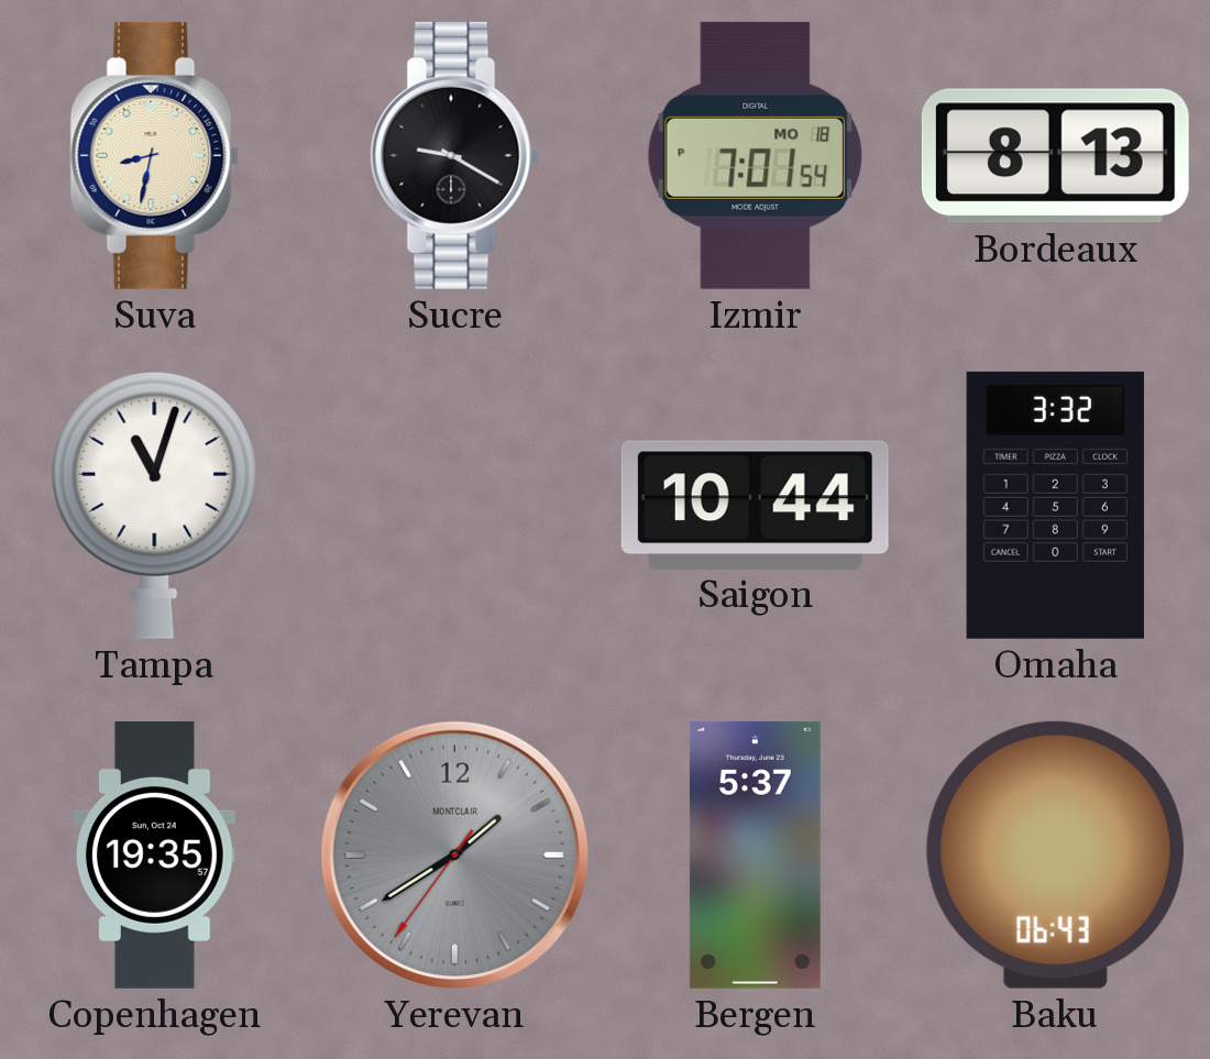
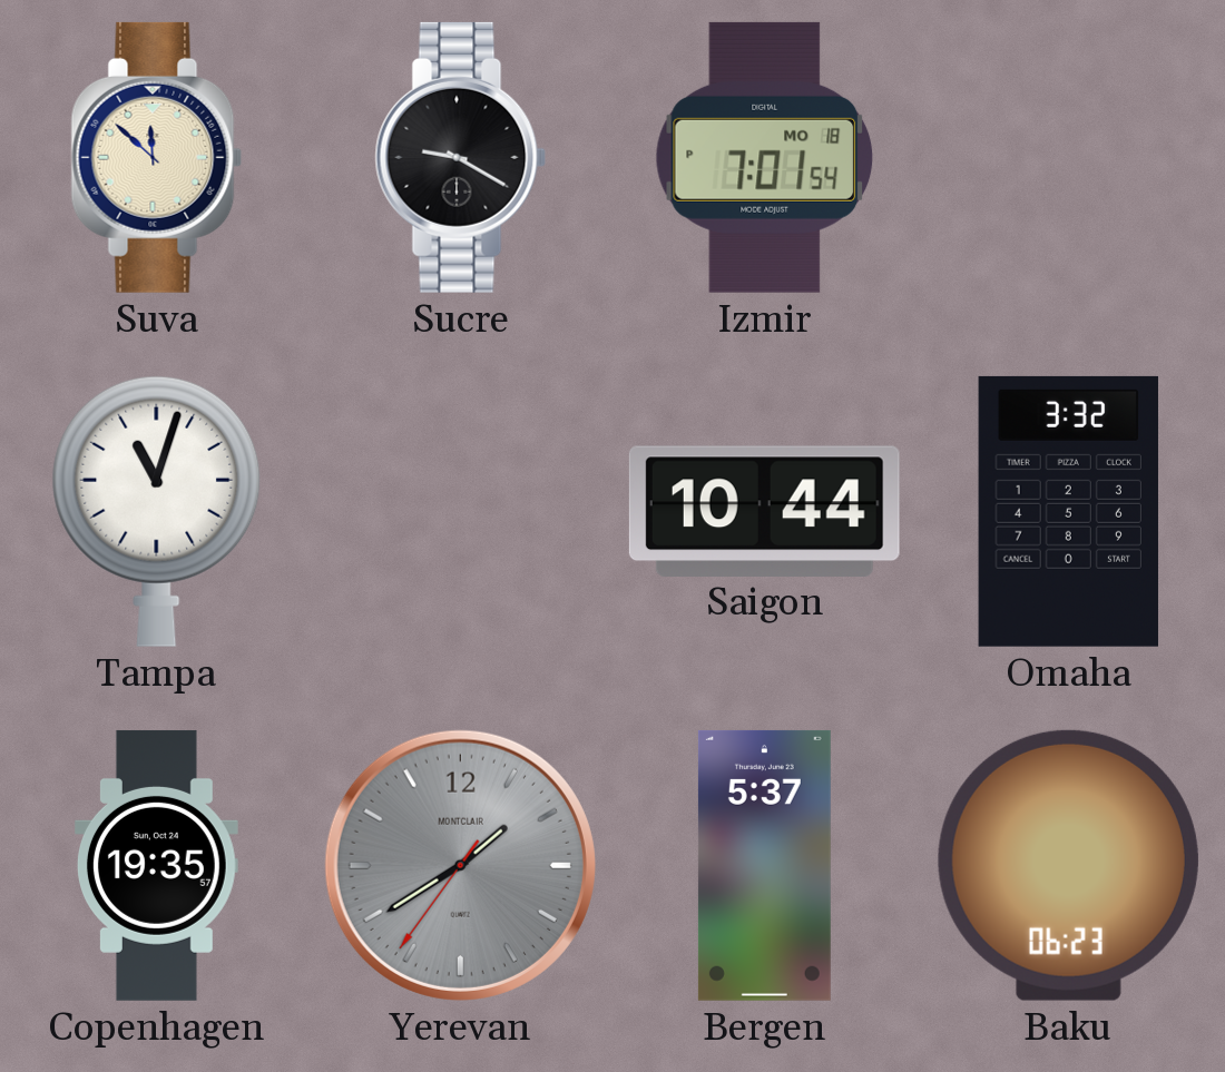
Suva: 8:32 -> 11:52
Bordeaux: 8:13 -> none
Baku: 06:43 -> 06:23
